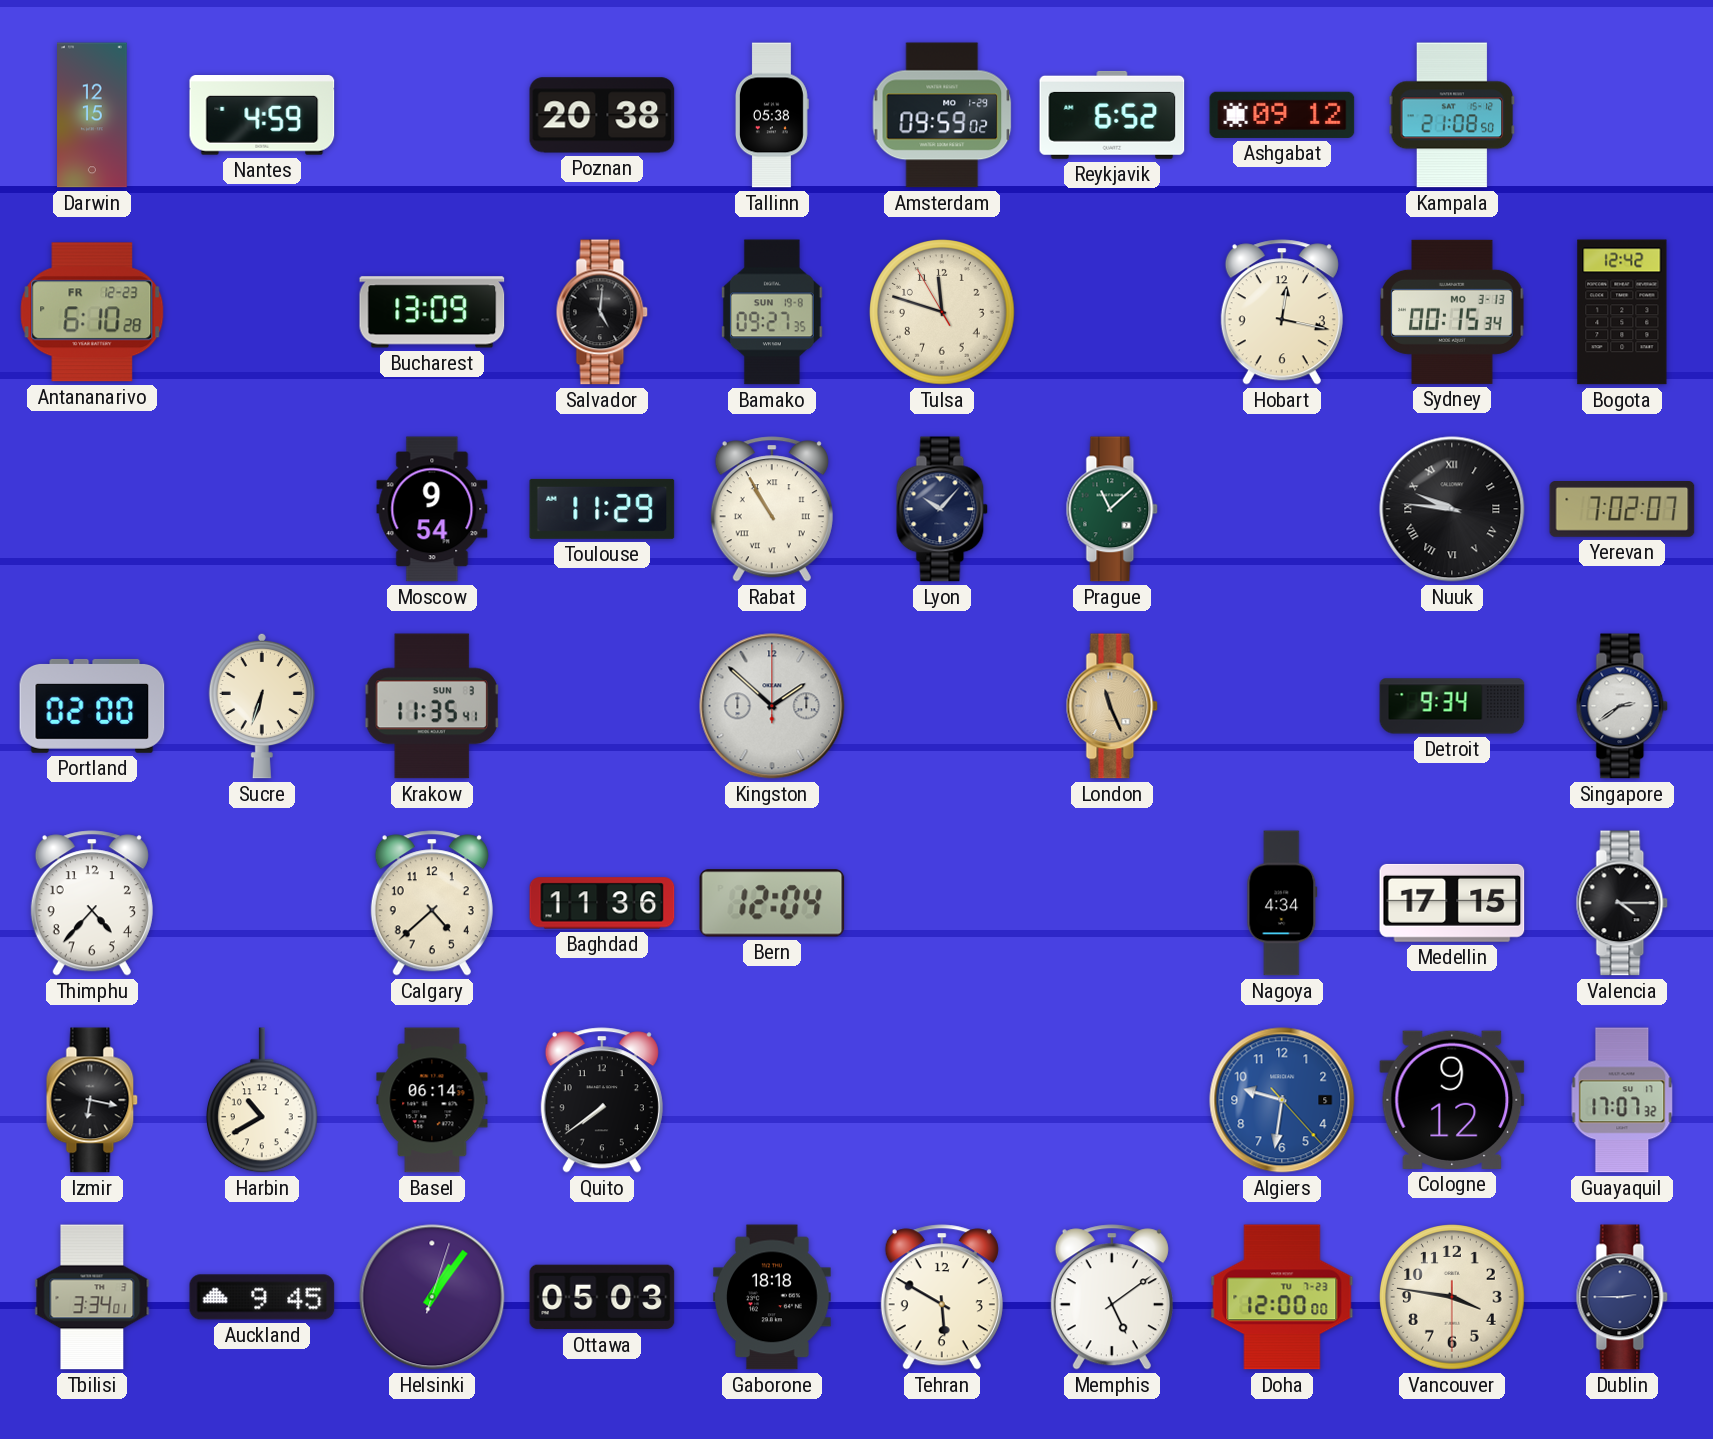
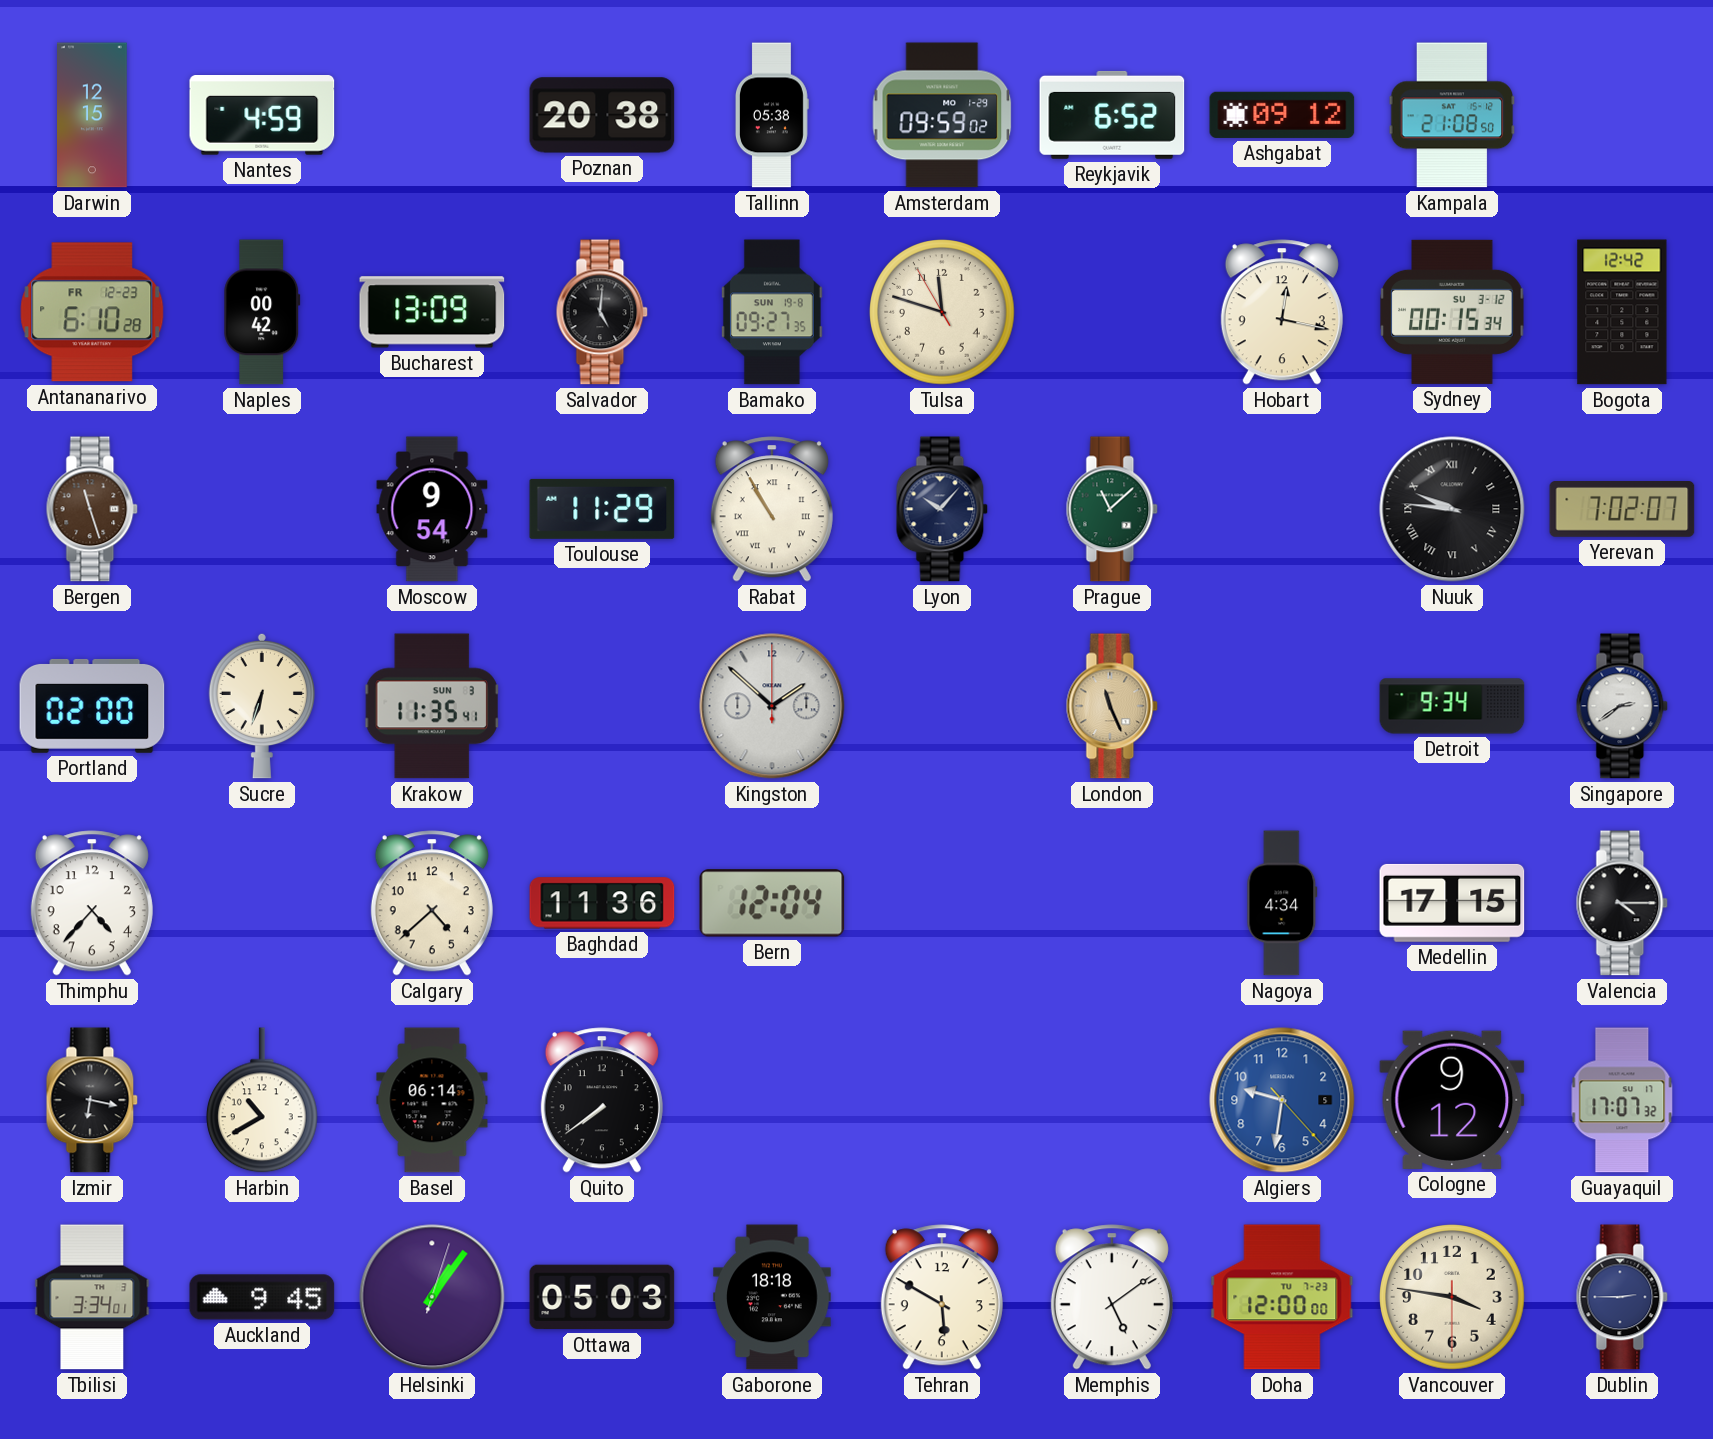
Naples: none -> 00:42
Sydney date: MO 3-13 -> SU 3-12
Bergen: none -> 11:27
